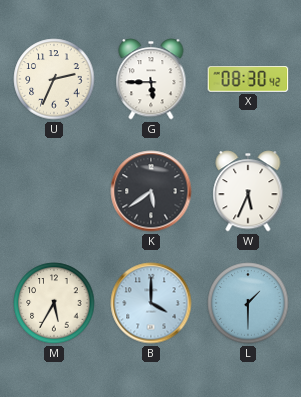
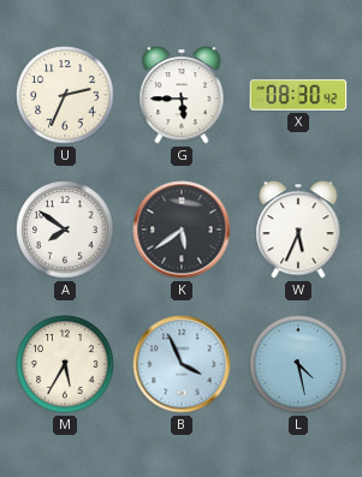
A: none -> 7:51
B: 4:00 -> 3:56
L: 1:30 -> 4:28
